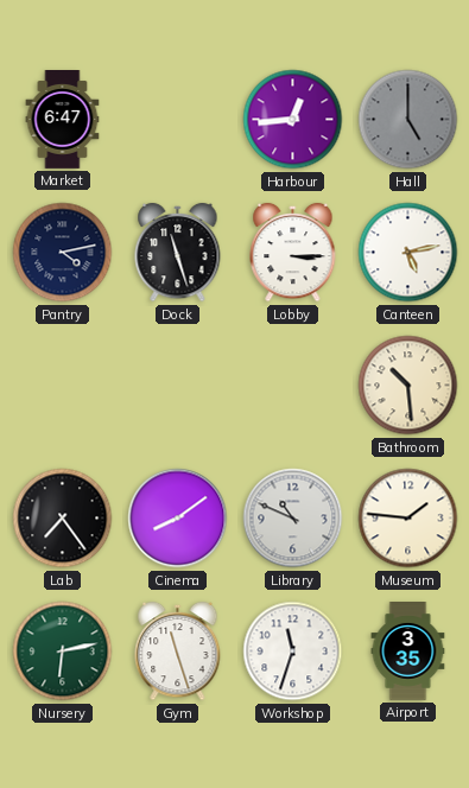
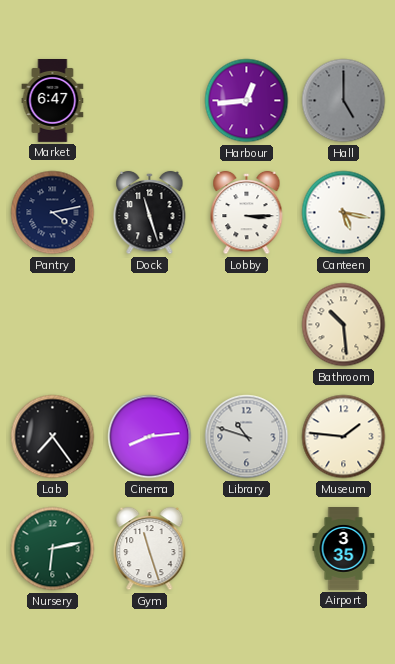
Canteen: 5:13 -> 5:17
Cinema: 8:09 -> 8:14
Library: 10:49 -> 10:48
Workshop: 11:33 -> none
